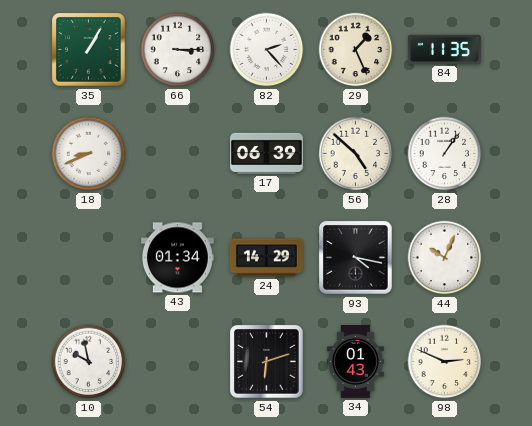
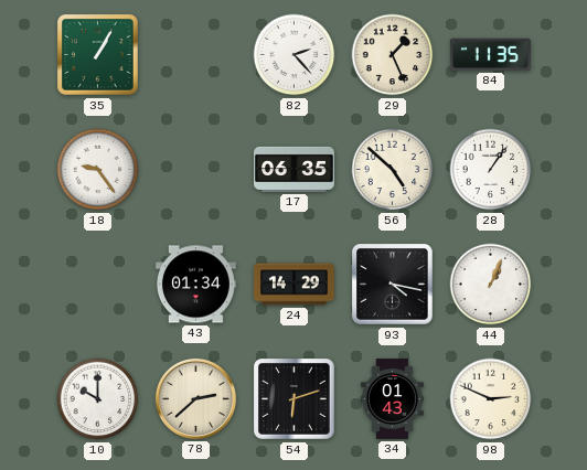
66: 3:15 -> none
18: 8:41 -> 9:24
17: 06:39 -> 06:35
44: 10:04 -> 1:04
10: 9:58 -> 10:00
78: none -> 2:38
